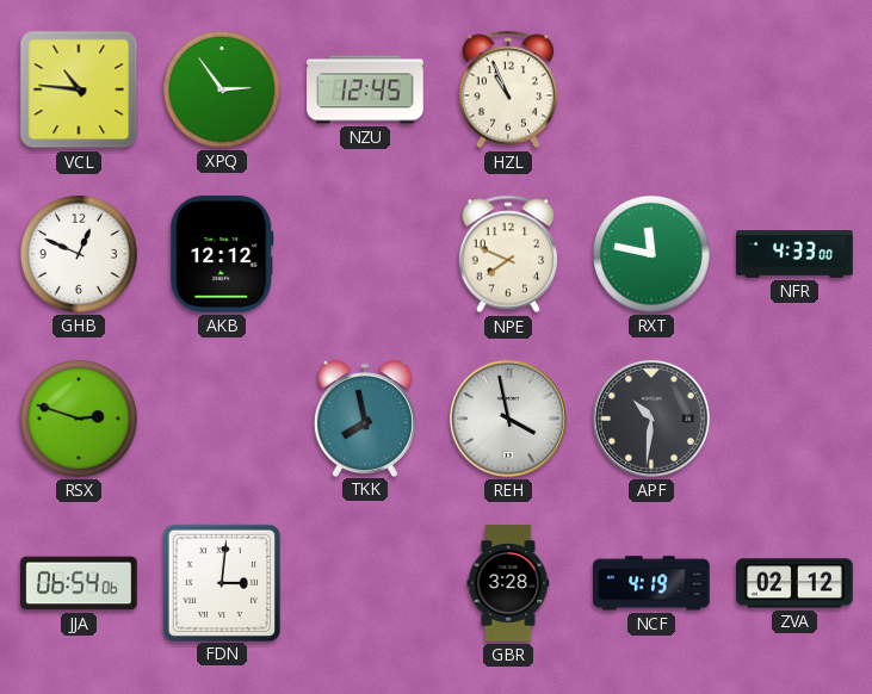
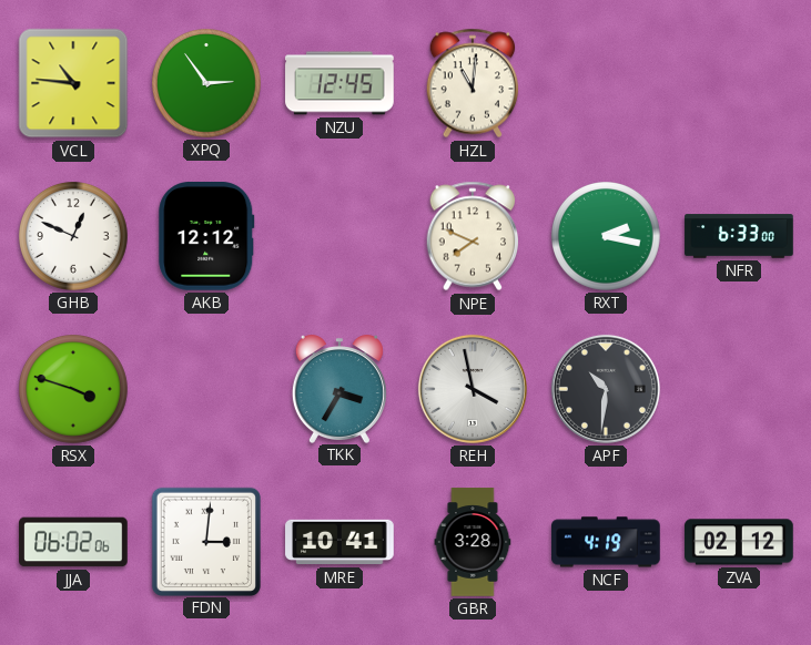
HZL: 10:56 -> 11:01
RXT: 11:47 -> 2:17
NFR: 4:33 -> 6:33
RSX: 2:48 -> 3:48
TKK: 7:58 -> 3:35
JJA: 06:54 -> 06:02
MRE: none -> 10:41
